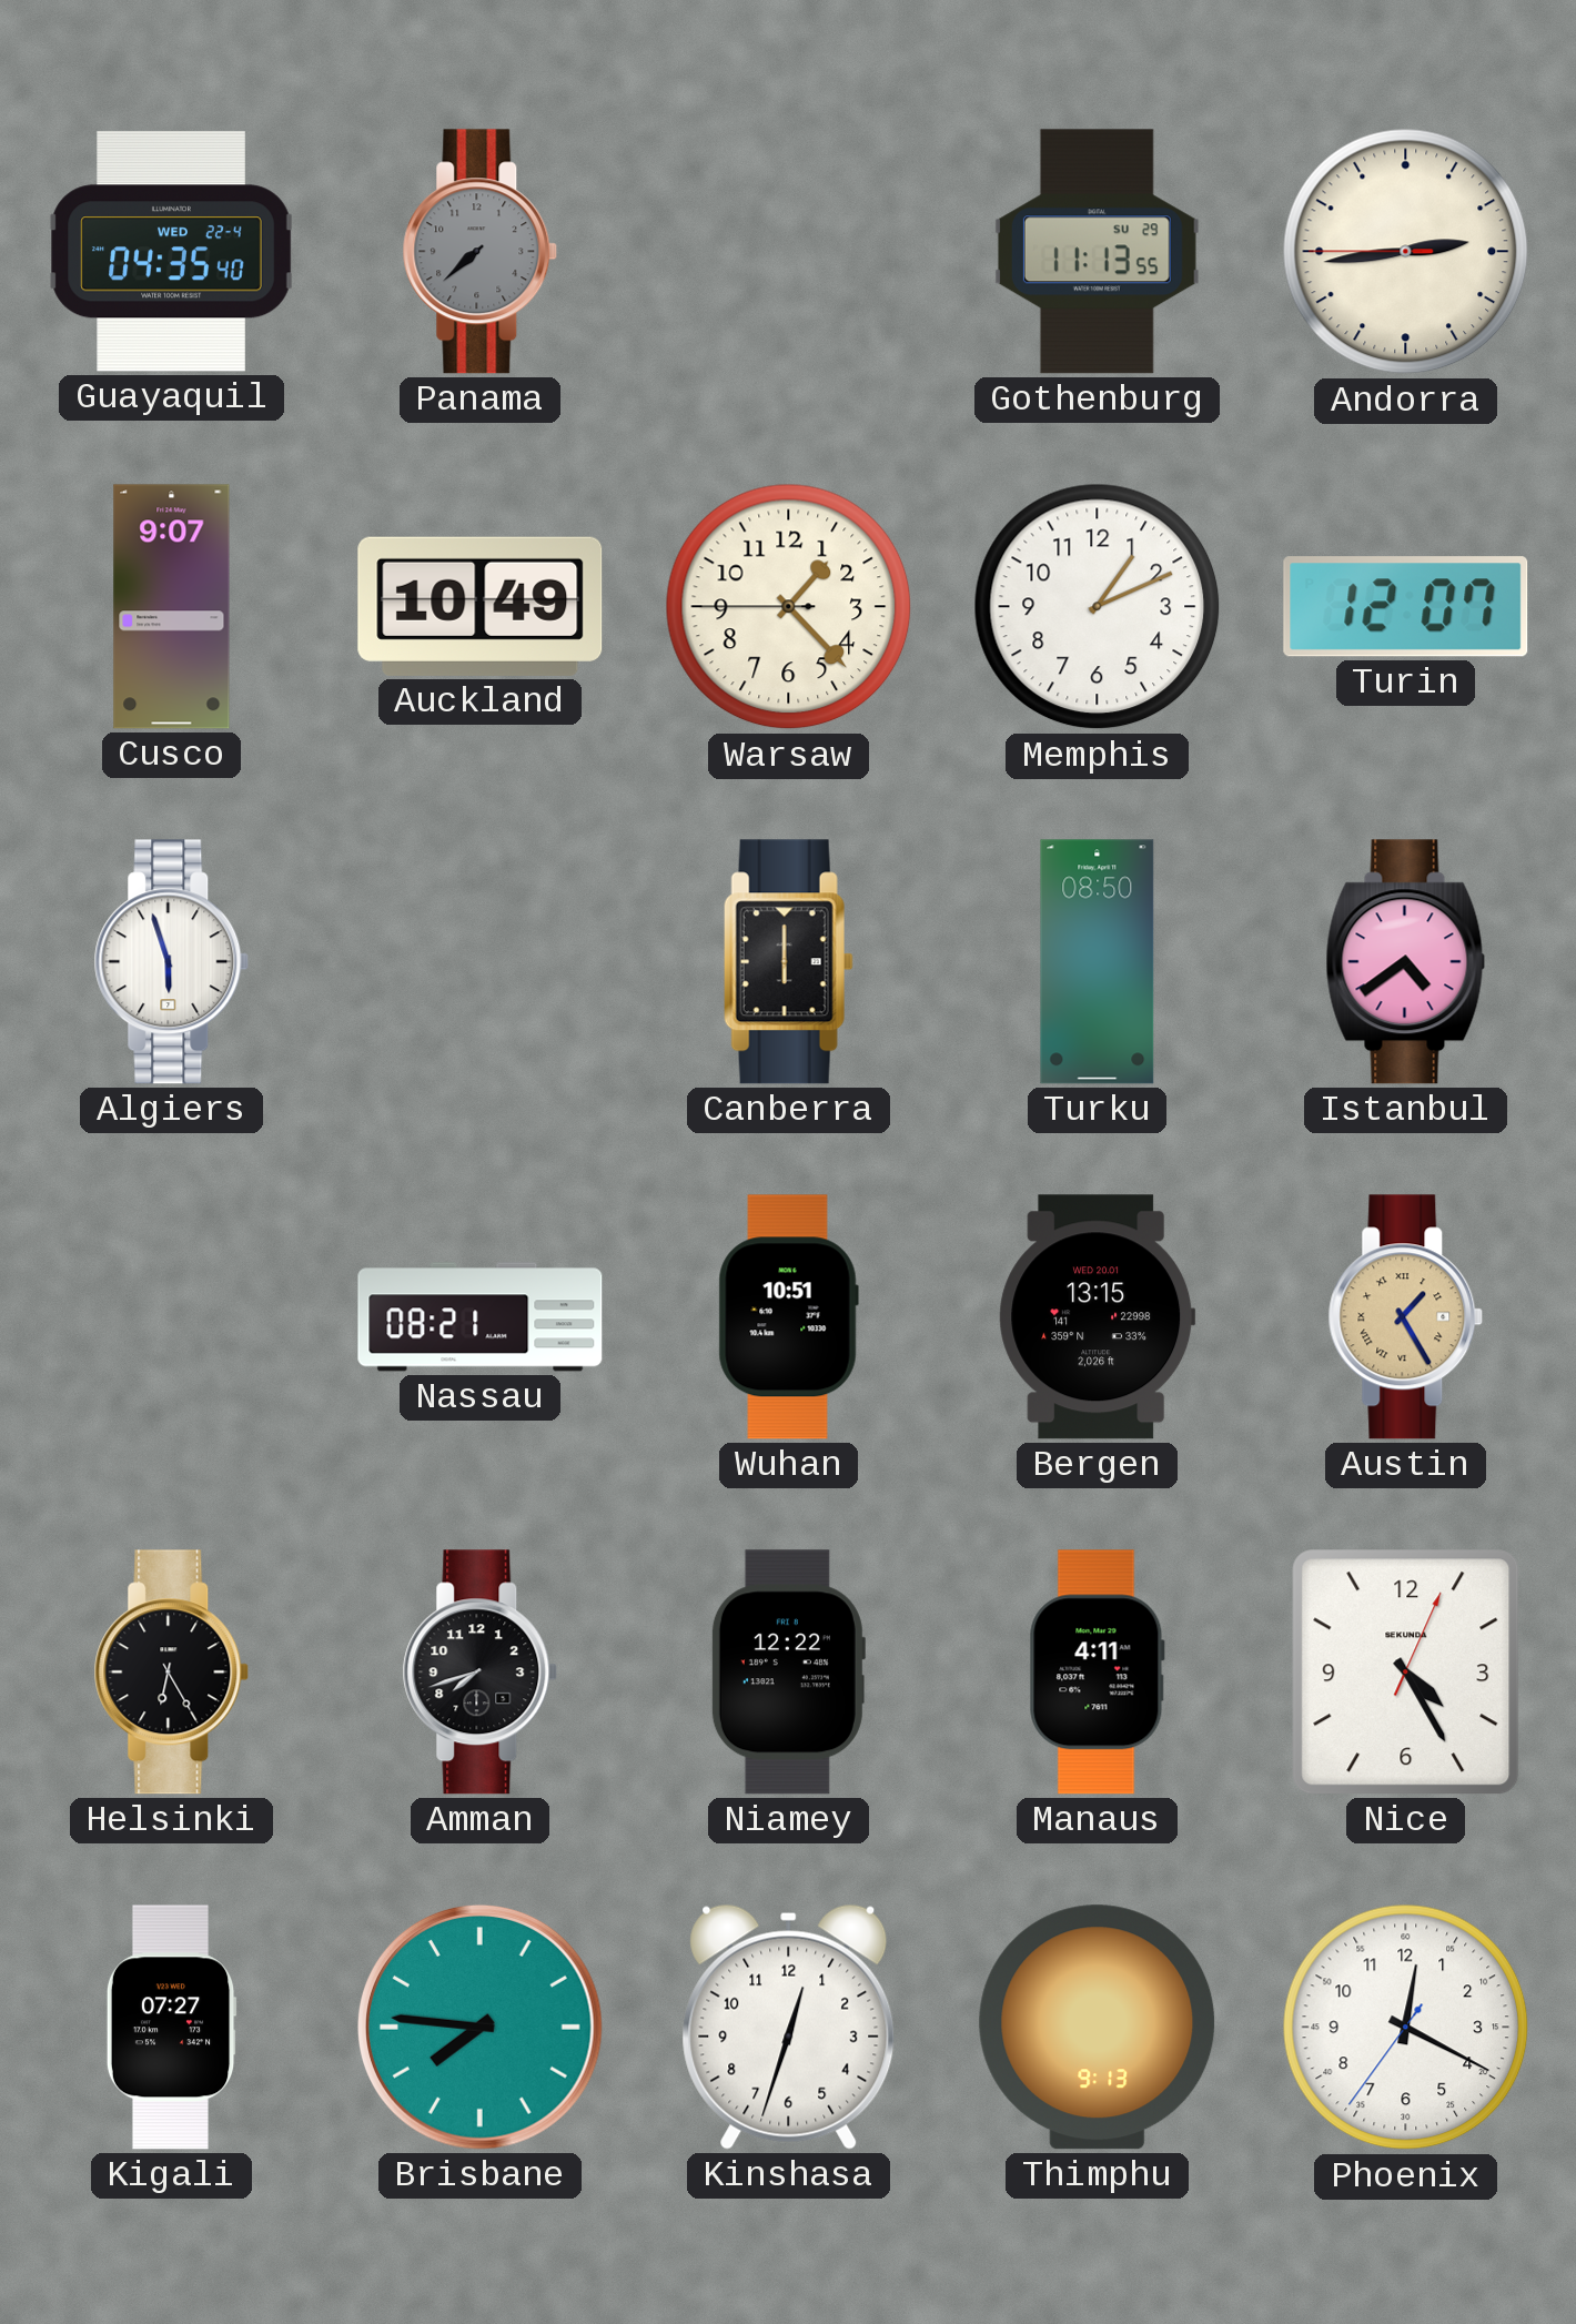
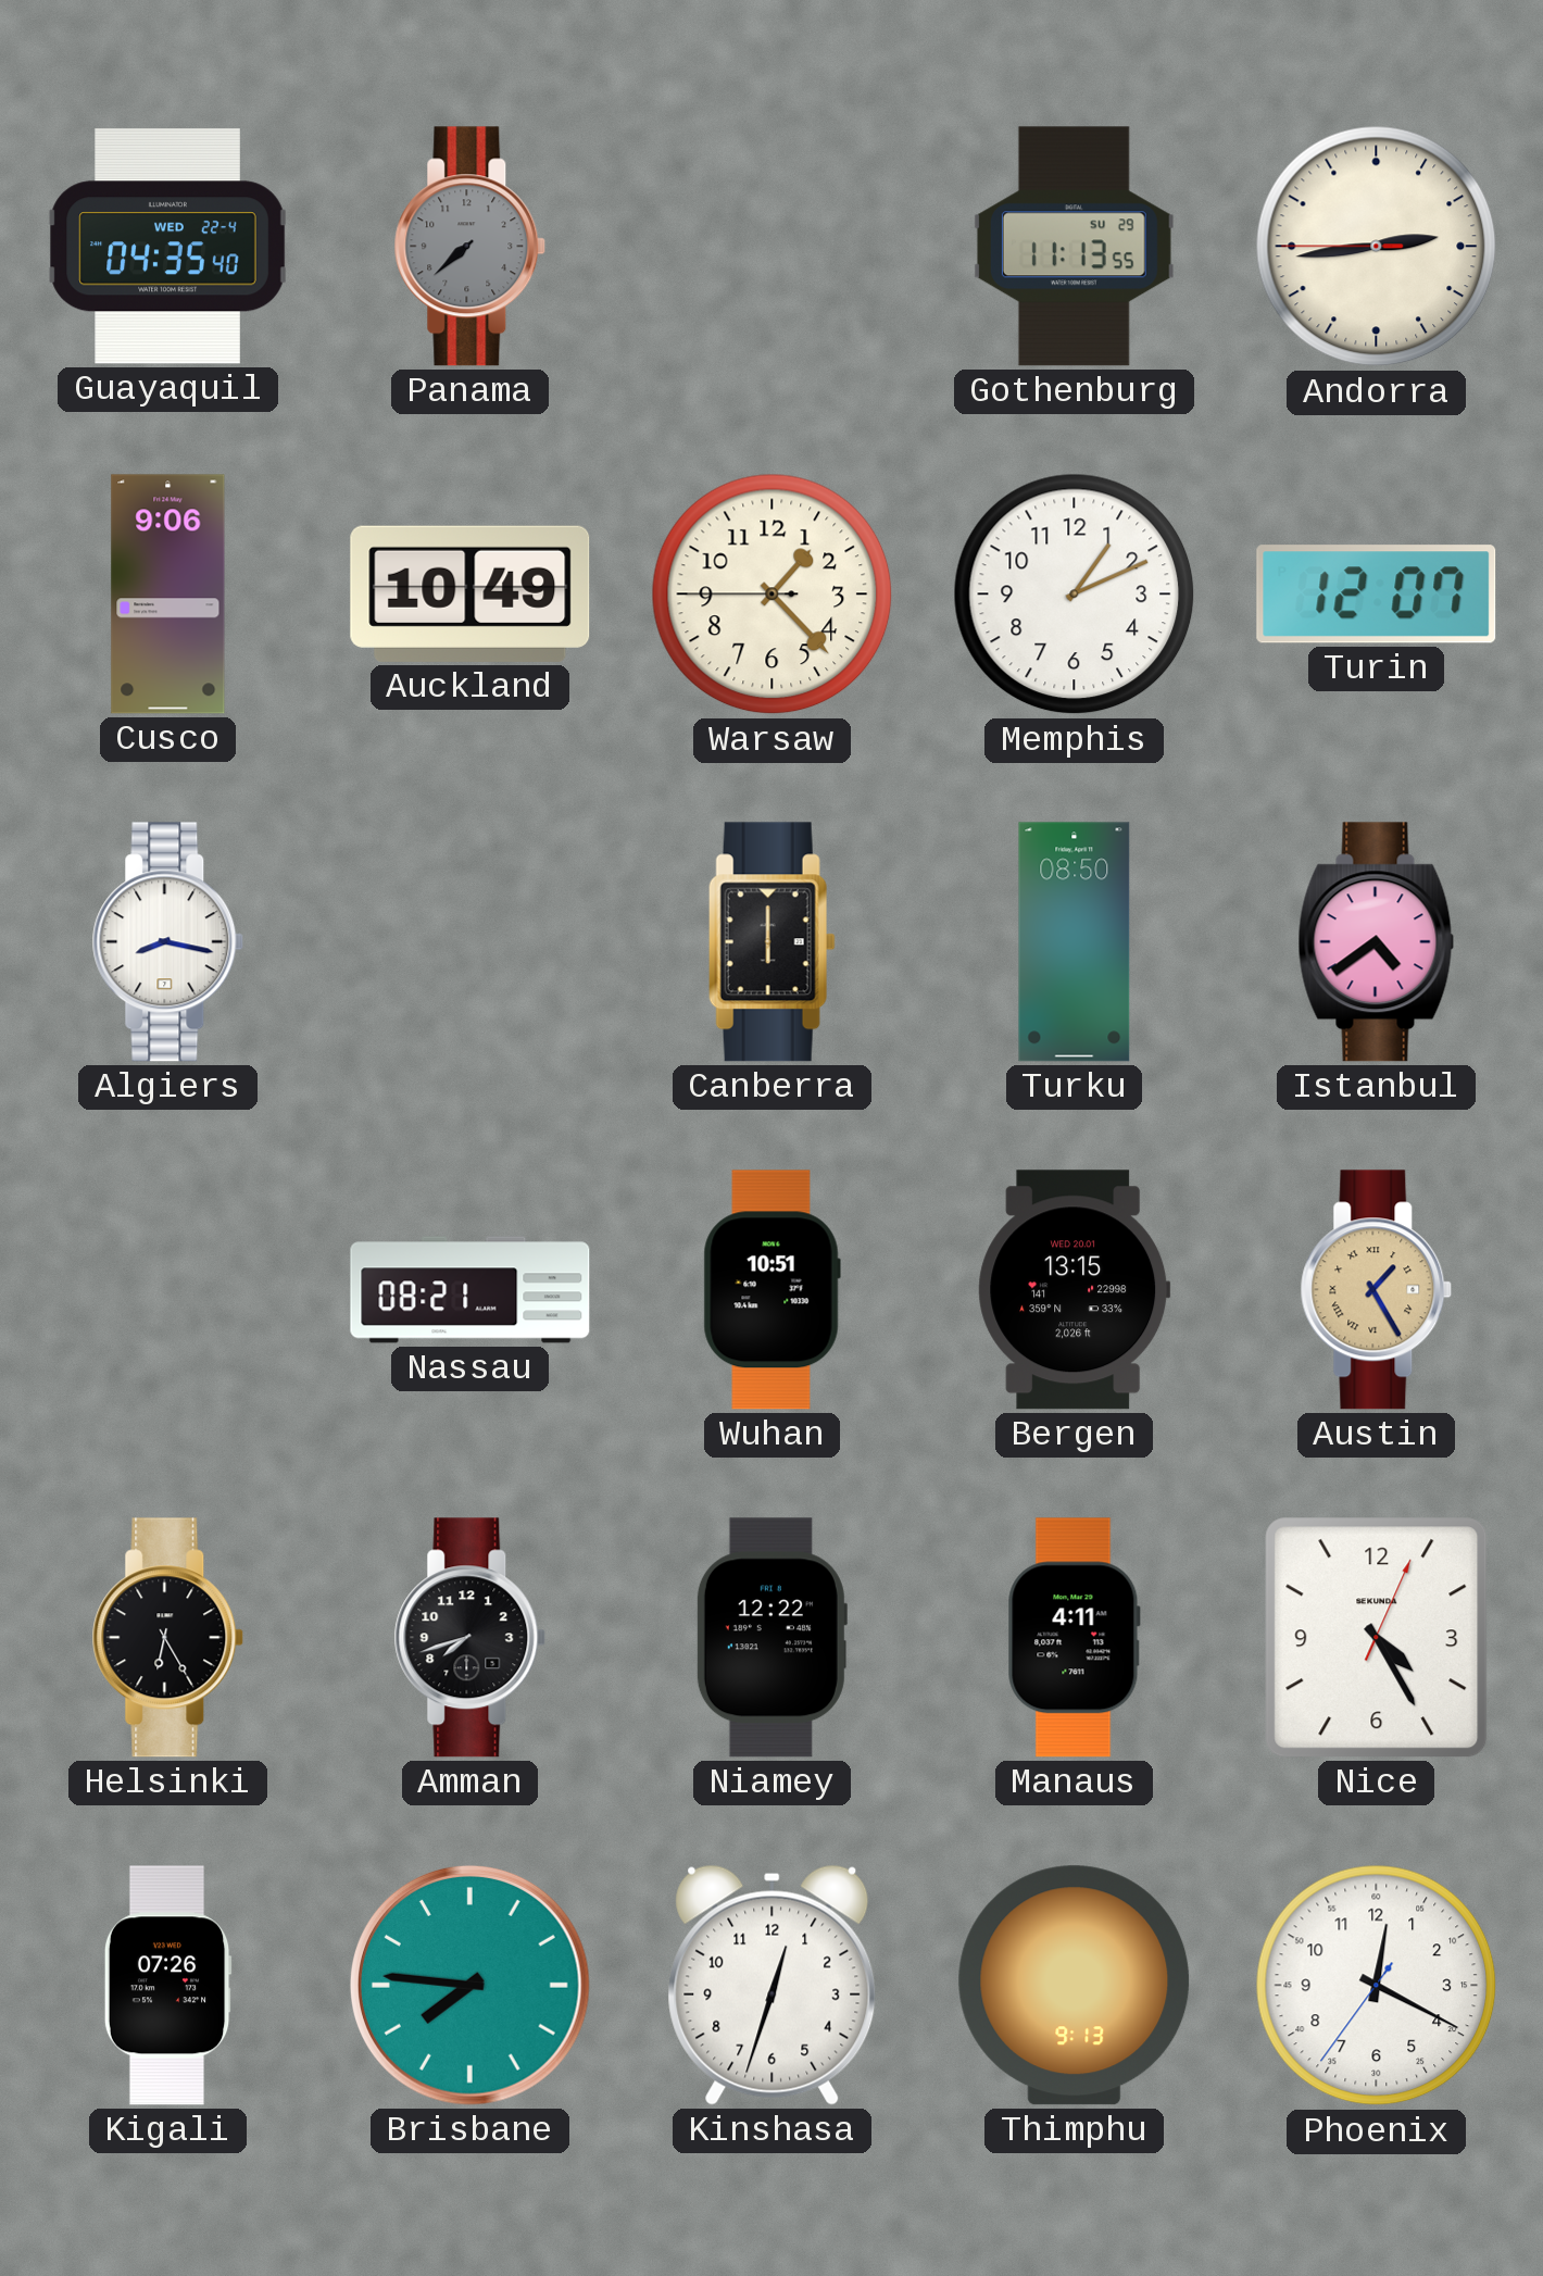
Cusco: 9:07 -> 9:06
Algiers: 5:57 -> 8:17
Kigali: 07:27 -> 07:26
